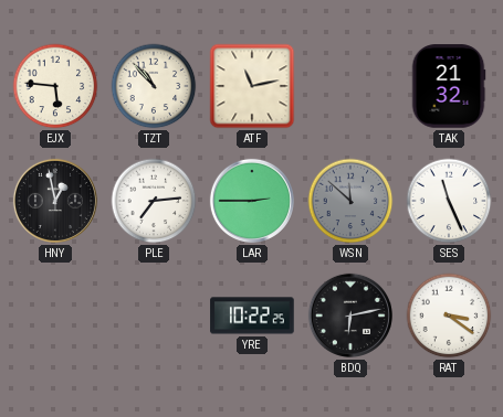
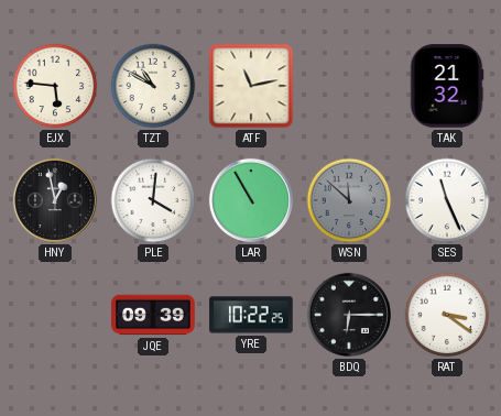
TZT: 10:53 -> 10:50
PLE: 7:14 -> 4:01
LAR: 2:45 -> 10:55
JQE: none -> 09:39
BDQ: 6:13 -> 6:15
